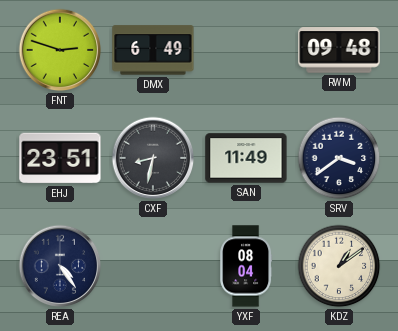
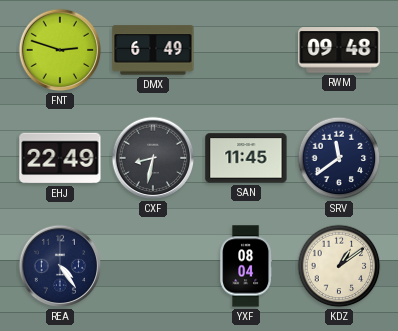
EHJ: 23:51 -> 22:49
SAN: 11:49 -> 11:45
SRV: 3:39 -> 11:39
